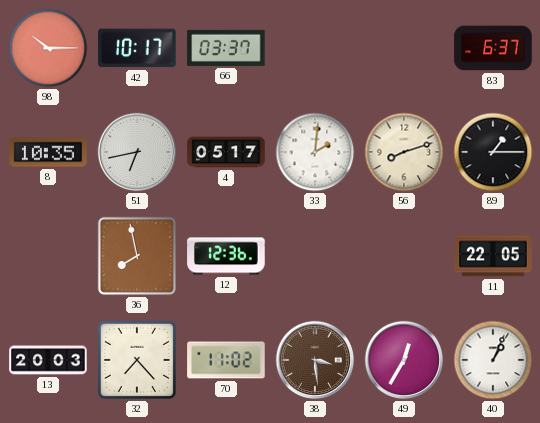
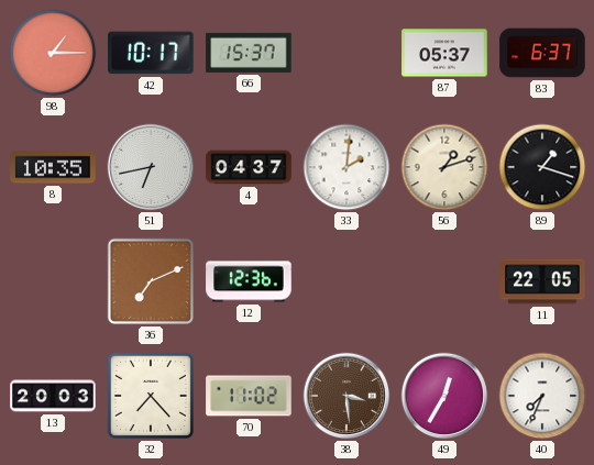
98: 10:15 -> 1:15
66: 03:37 -> 15:37
87: none -> 05:37
4: 05:17 -> 04:37
56: 8:12 -> 1:12
89: 1:15 -> 1:18
36: 7:58 -> 7:11
40: 1:04 -> 7:34
